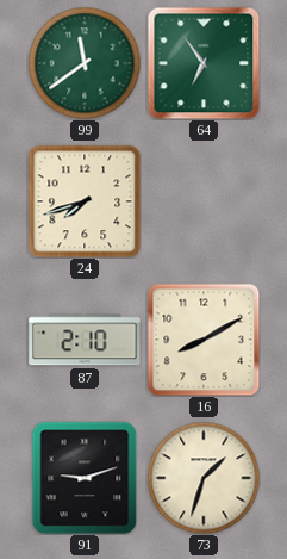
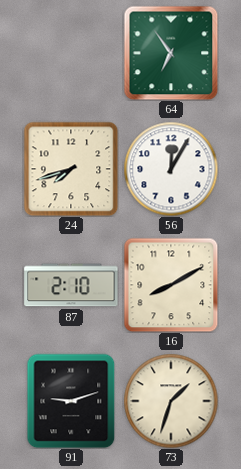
99: 11:39 -> none
56: none -> 12:05
